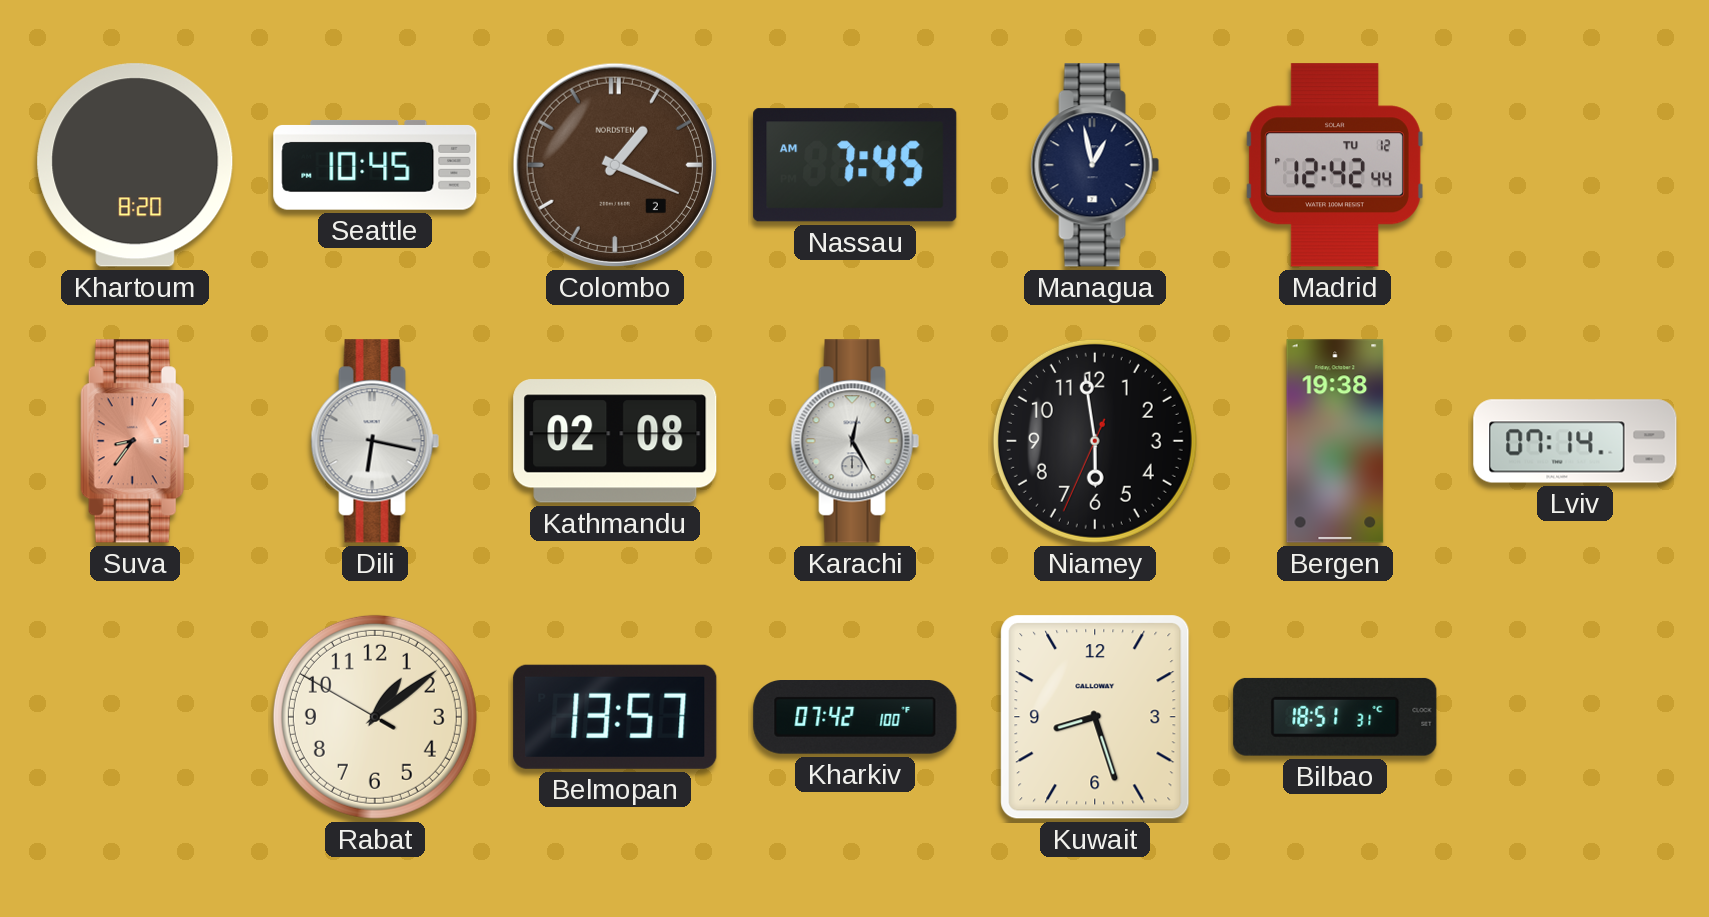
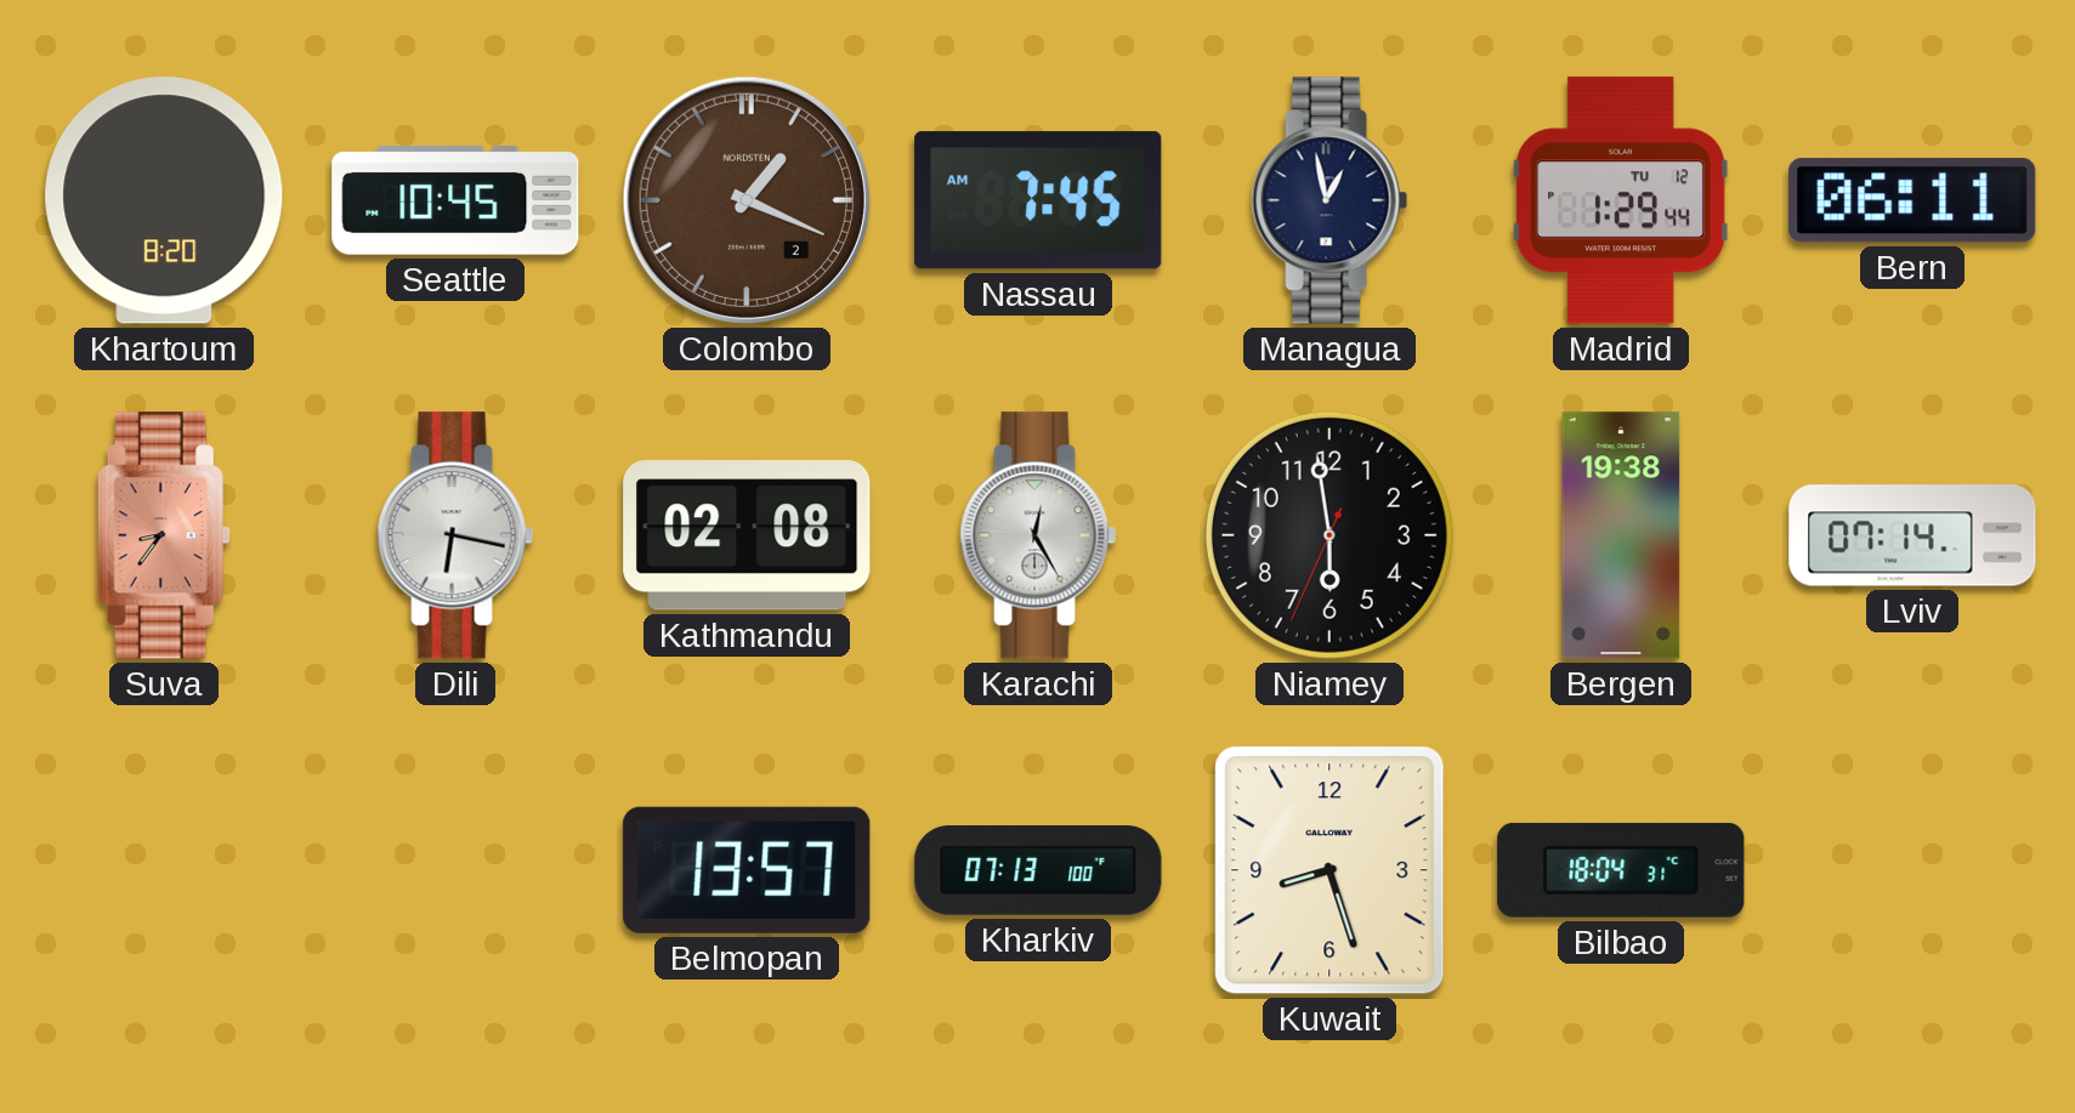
Madrid: 12:42 -> 1:29
Bern: none -> 06:11
Rabat: 1:08 -> none
Kharkiv: 07:42 -> 07:13
Bilbao: 18:51 -> 18:04
